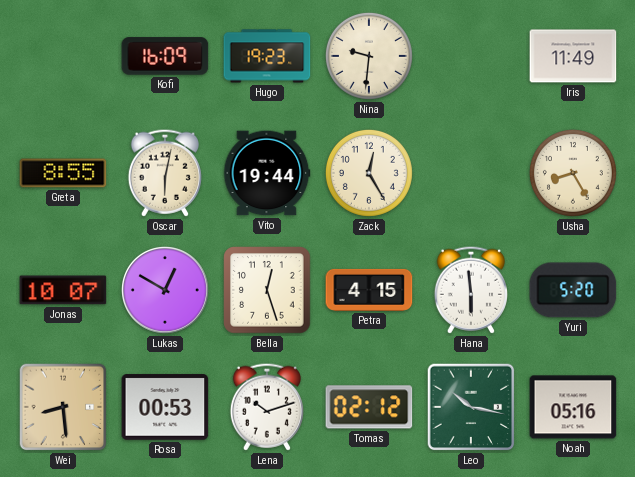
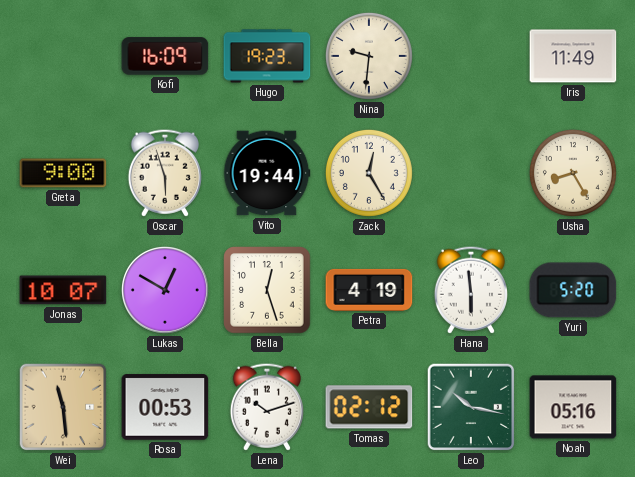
Greta: 8:55 -> 9:00
Oscar: 6:02 -> 5:57
Petra: 4:15 -> 4:19
Wei: 8:29 -> 11:29
